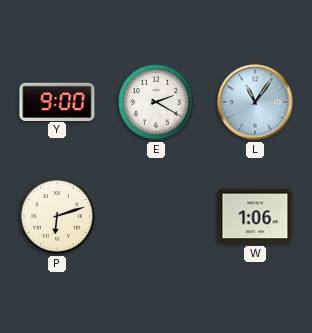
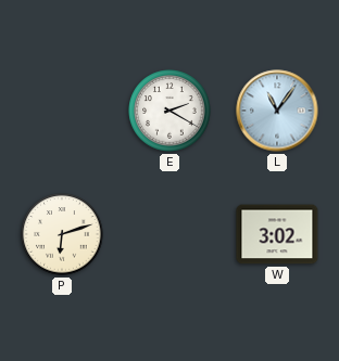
Y: 9:00 -> none
W: 1:06 -> 3:02
